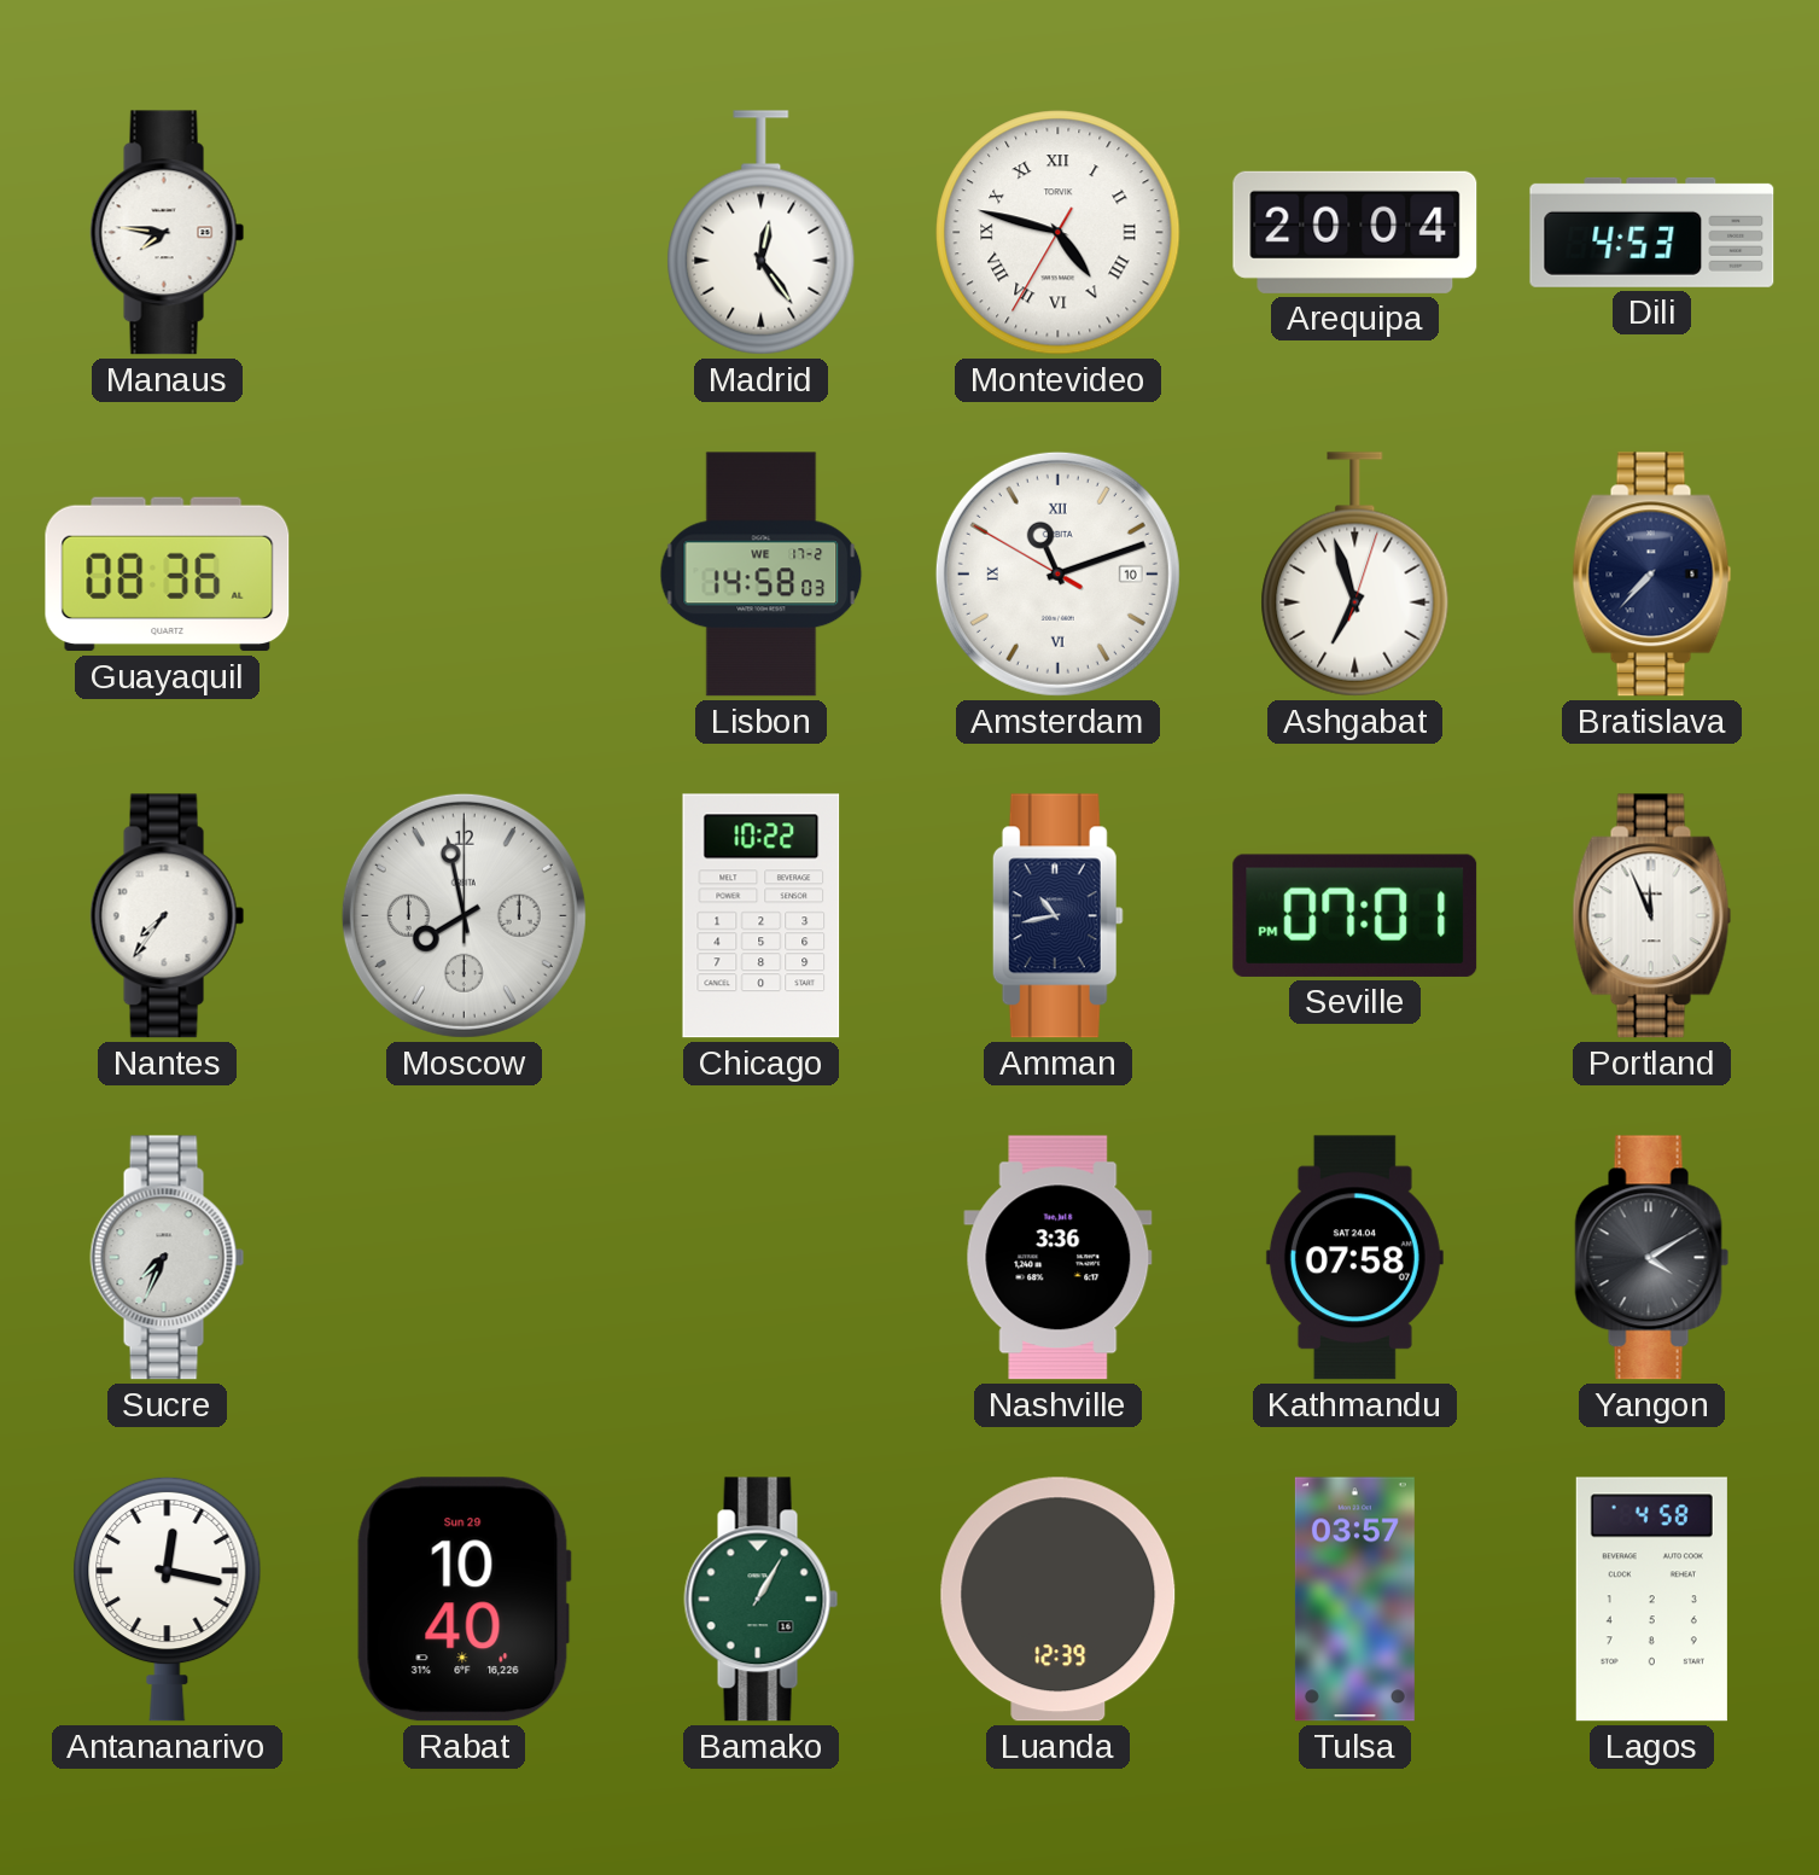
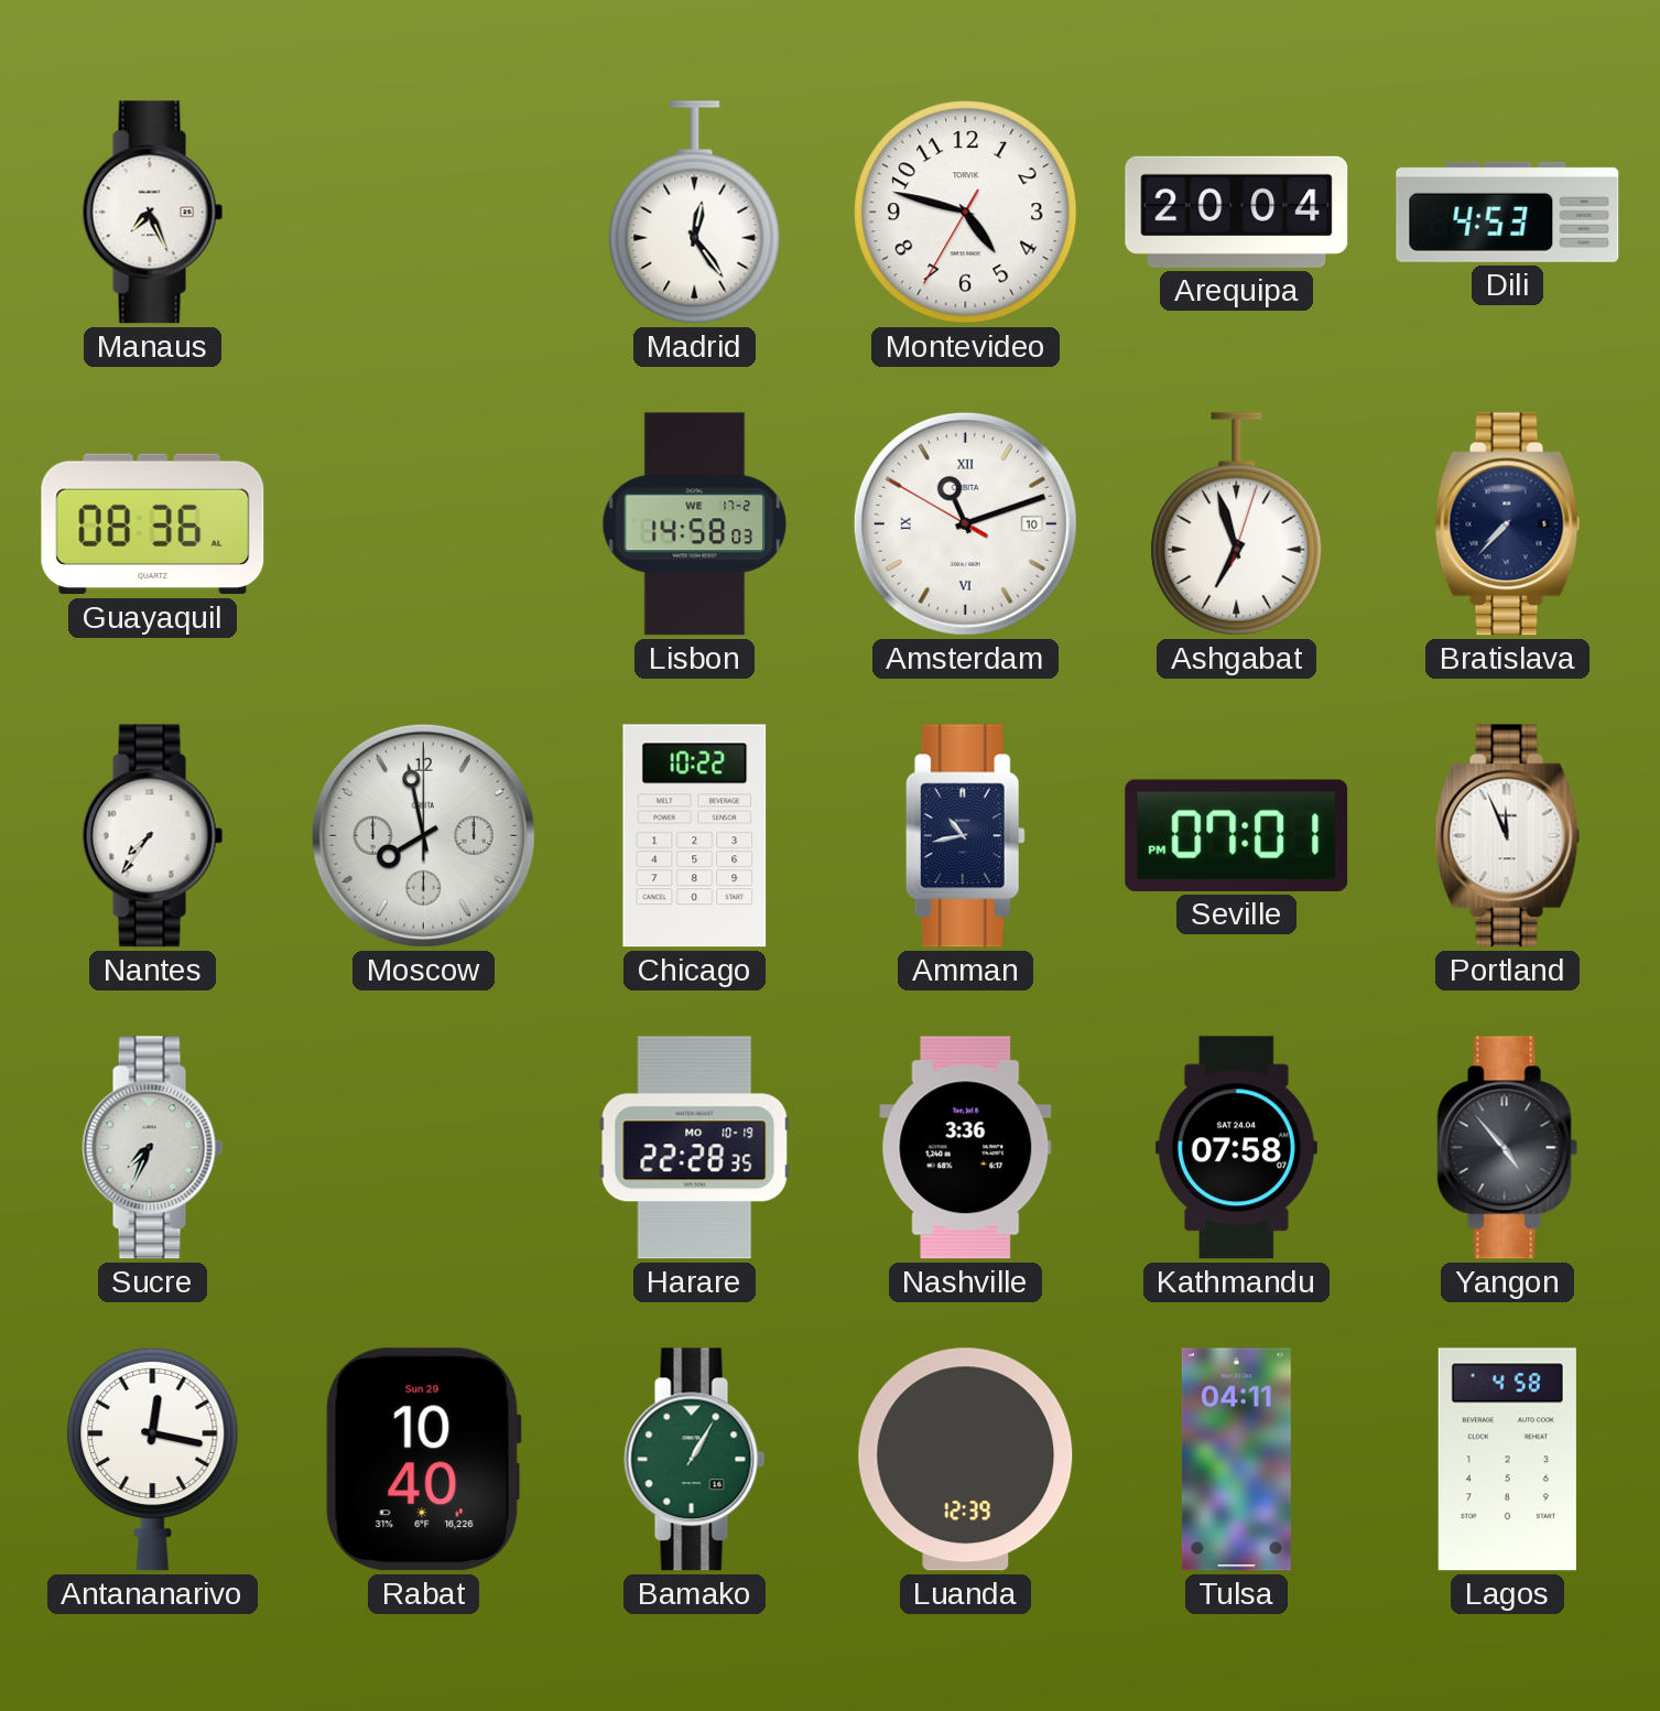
Manaus: 7:46 -> 7:26
Montevideo numerals: Roman -> Arabic
Harare: none -> 22:28
Yangon: 4:10 -> 4:53
Tulsa: 03:57 -> 04:11
